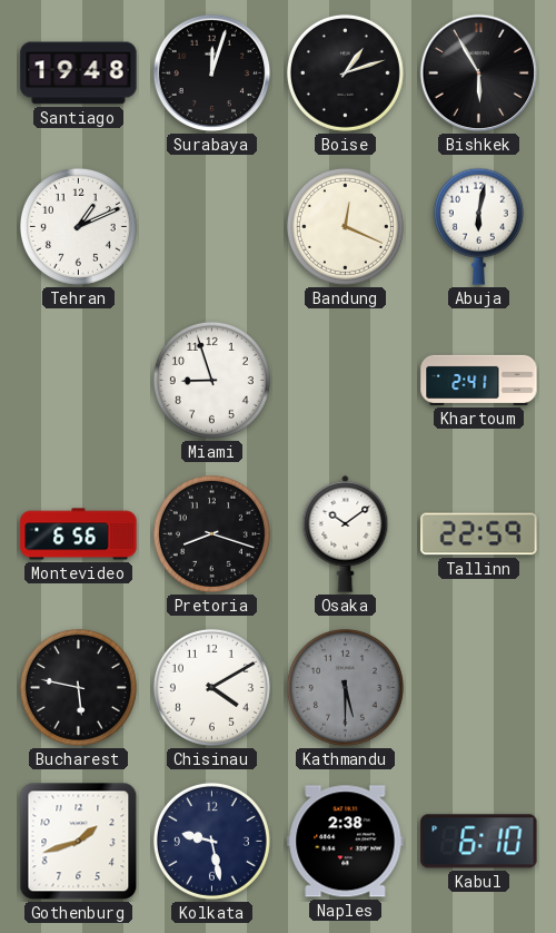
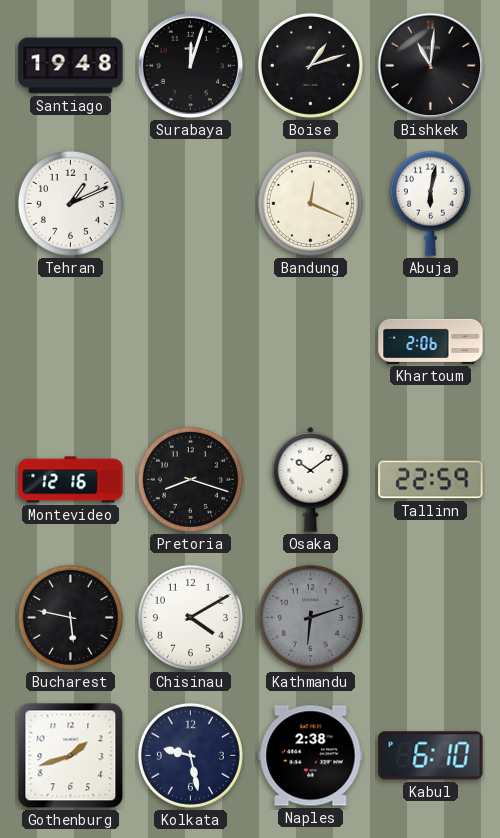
Bishkek: 5:55 -> 11:01
Miami: 8:57 -> none
Khartoum: 2:41 -> 2:06
Montevideo: 6:56 -> 12:16
Kathmandu: 5:30 -> 6:12
